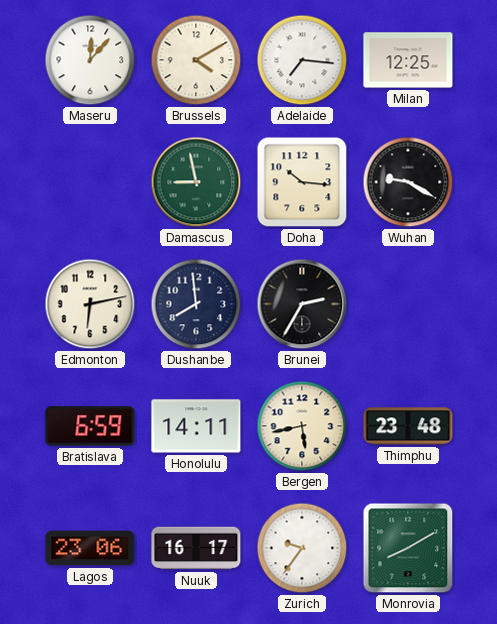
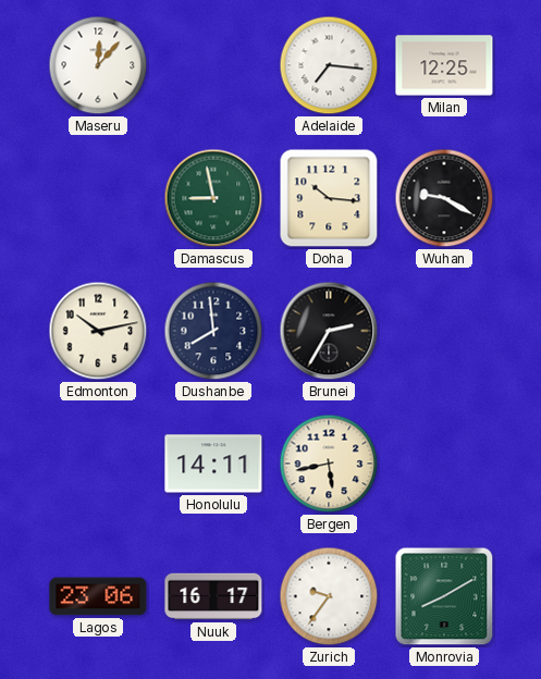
Brussels: 4:10 -> none
Edmonton: 6:13 -> 10:13
Bratislava: 6:59 -> none
Thimphu: 23:48 -> none
